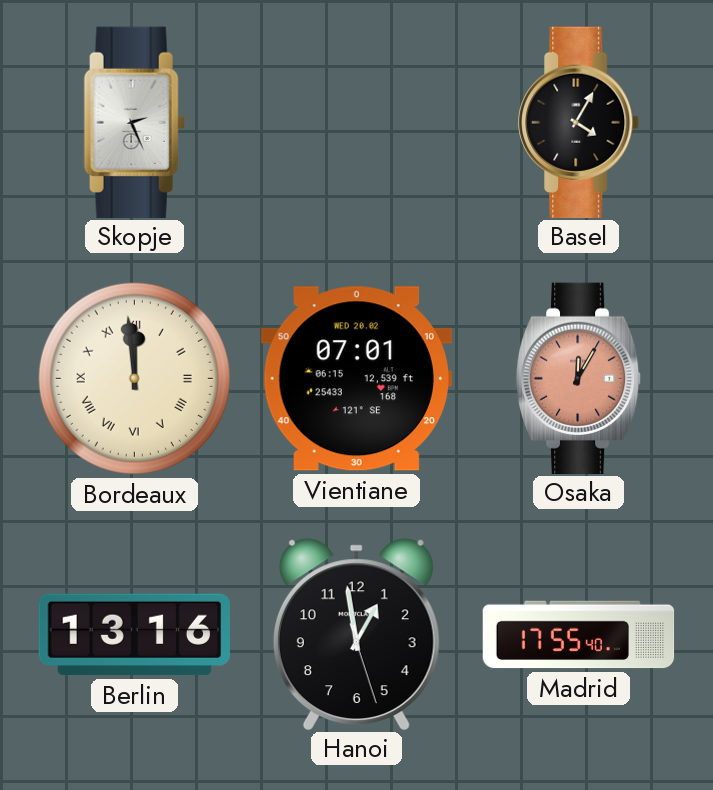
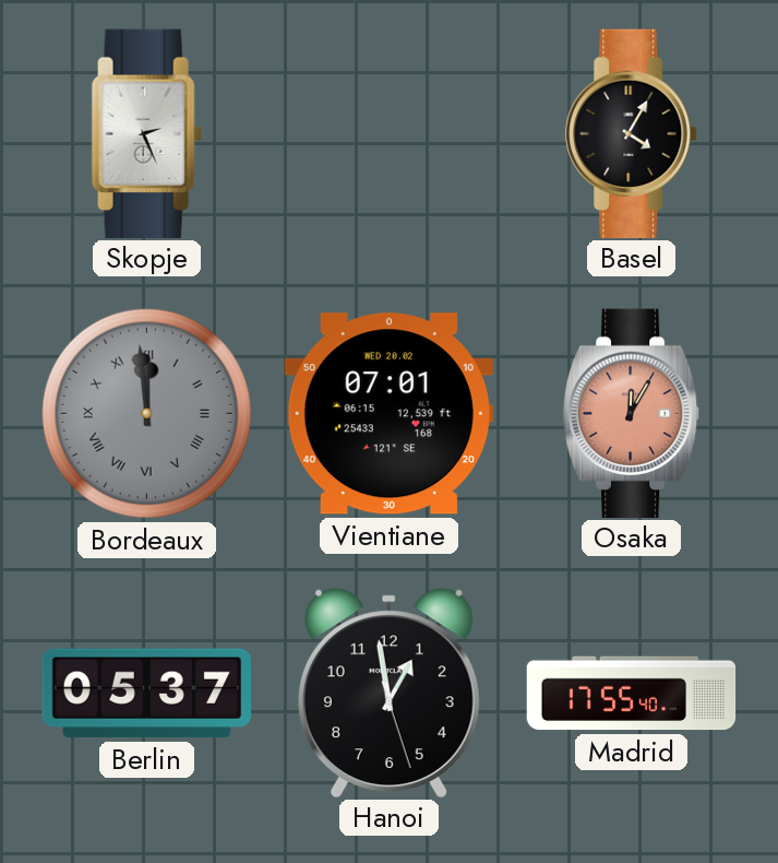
Bordeaux dial: cream -> grey
Berlin: 13:16 -> 05:37
